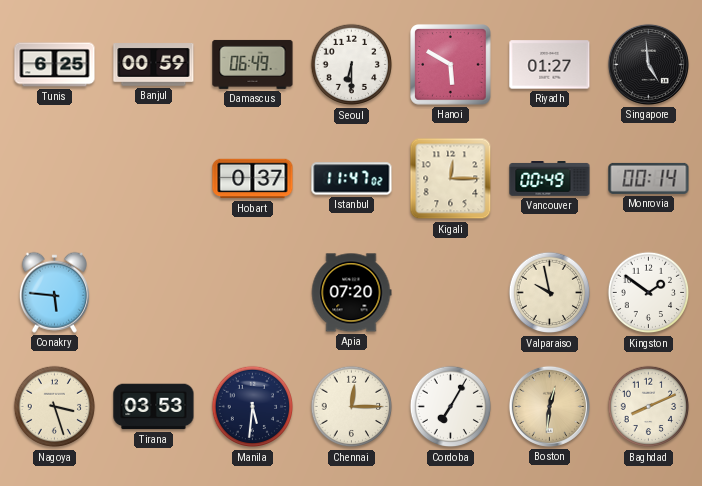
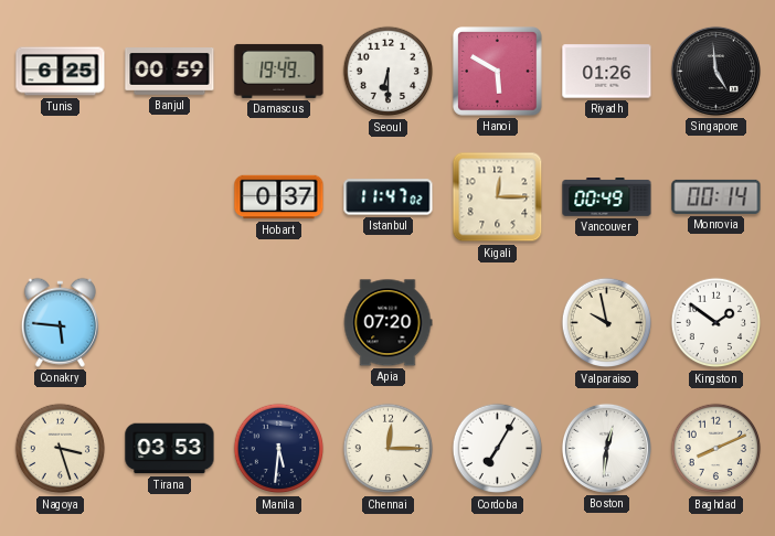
Damascus: 06:49 -> 19:49
Riyadh: 01:27 -> 01:26
Boston dial: champagne -> white
